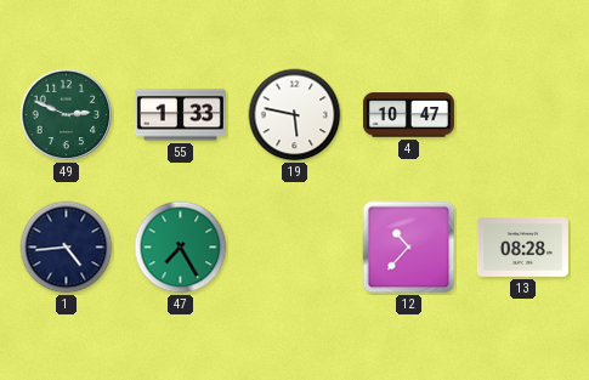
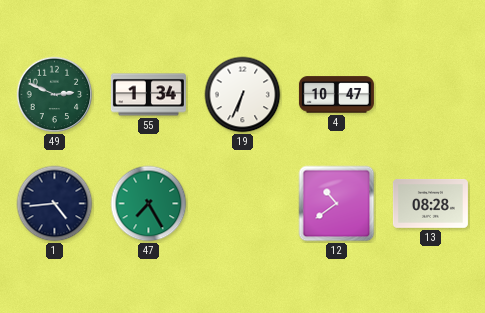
55: 1:33 -> 1:34
19: 5:47 -> 6:34
12: 10:37 -> 10:39
